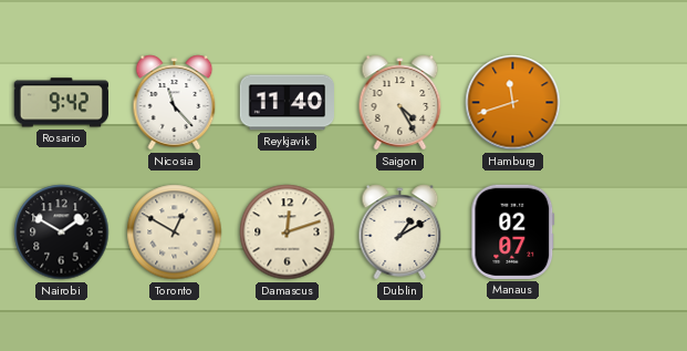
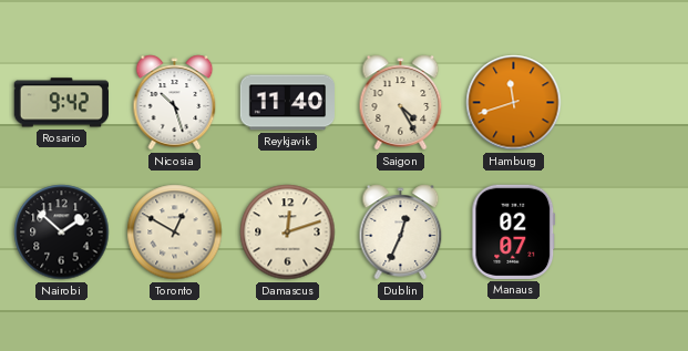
Nicosia: 11:23 -> 10:27
Nairobi: 1:50 -> 1:52
Dublin: 1:10 -> 12:34
